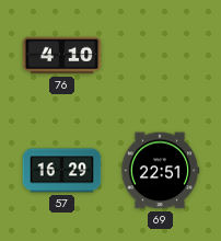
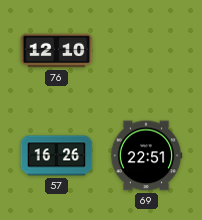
76: 4:10 -> 12:10
57: 16:29 -> 16:26
